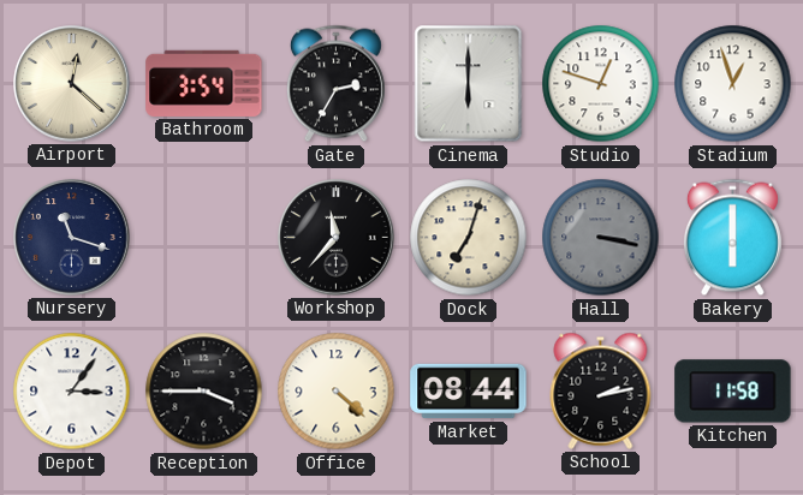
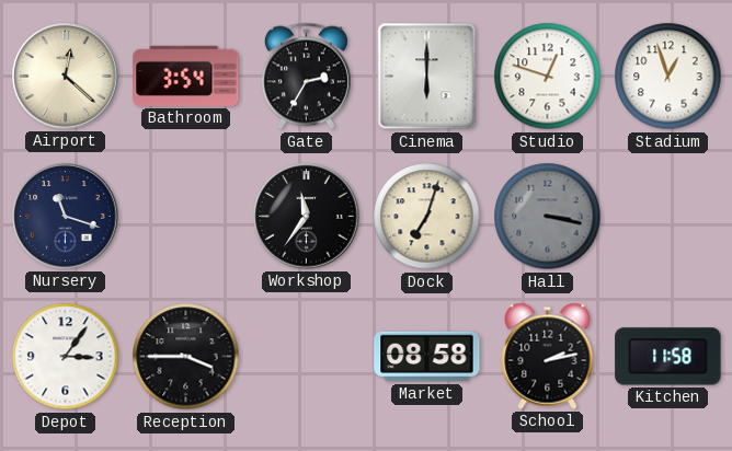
Workshop: 11:37 -> 11:36
Bakery: 6:00 -> none
Office: 4:22 -> none
Market: 08:44 -> 08:58
